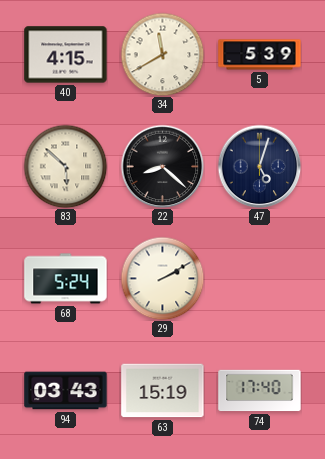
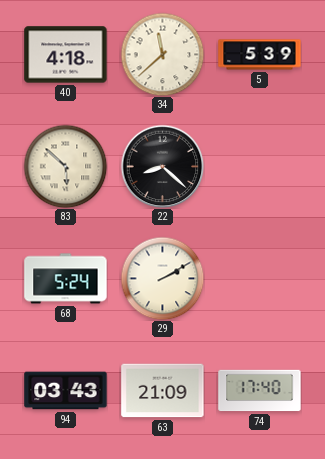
40: 4:15 -> 4:18
34: 11:40 -> 11:38
47: 5:03 -> none
63: 15:19 -> 21:09
